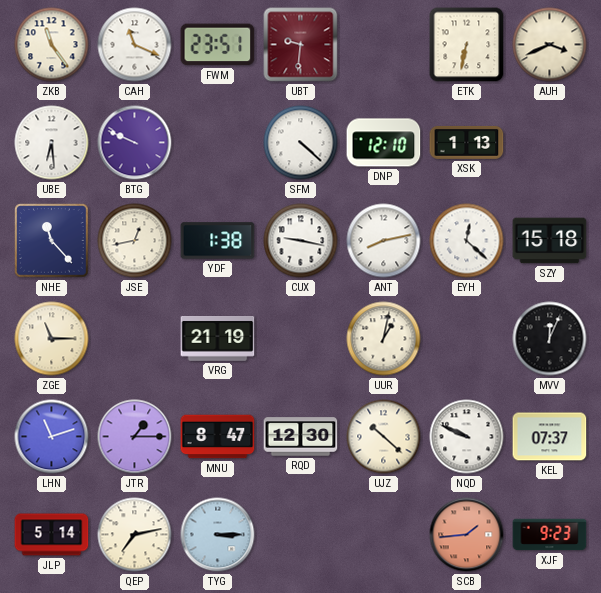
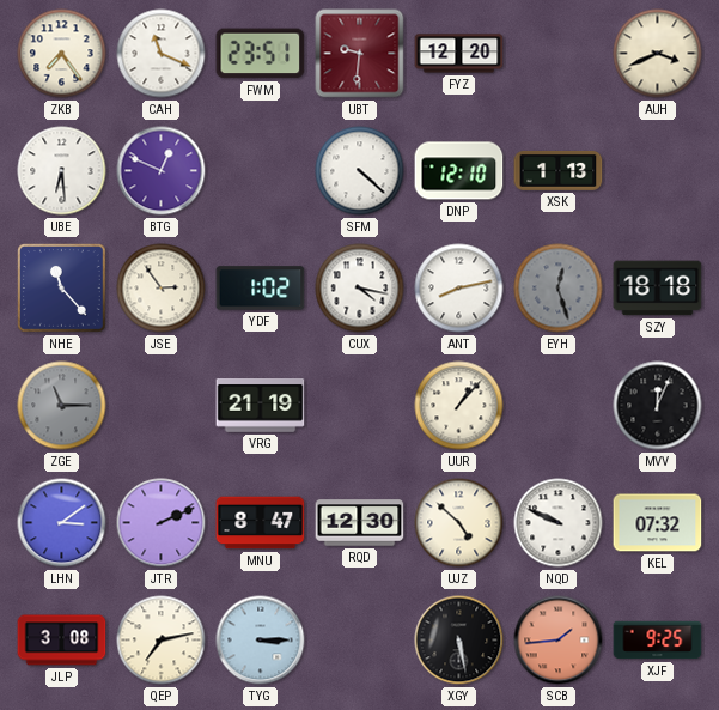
ZKB: 11:24 -> 7:24
FYZ: none -> 12:20
ETK: 6:32 -> none
BTG: 9:49 -> 12:49
JSE: 12:43 -> 2:54
YDF: 1:38 -> 1:02
CUX: 9:17 -> 4:17
EYH: 12:22 -> 12:27
EYH dial: white -> grey
SZY: 15:18 -> 18:18
ZGE dial: cream -> grey
UUR: 1:02 -> 1:07
LHN: 11:12 -> 3:09
JTR: 1:15 -> 2:11
UJZ: 10:22 -> 4:52
KEL: 07:37 -> 07:32
JLP: 5:14 -> 3:08
XGY: none -> 5:28
XJF: 9:23 -> 9:25
